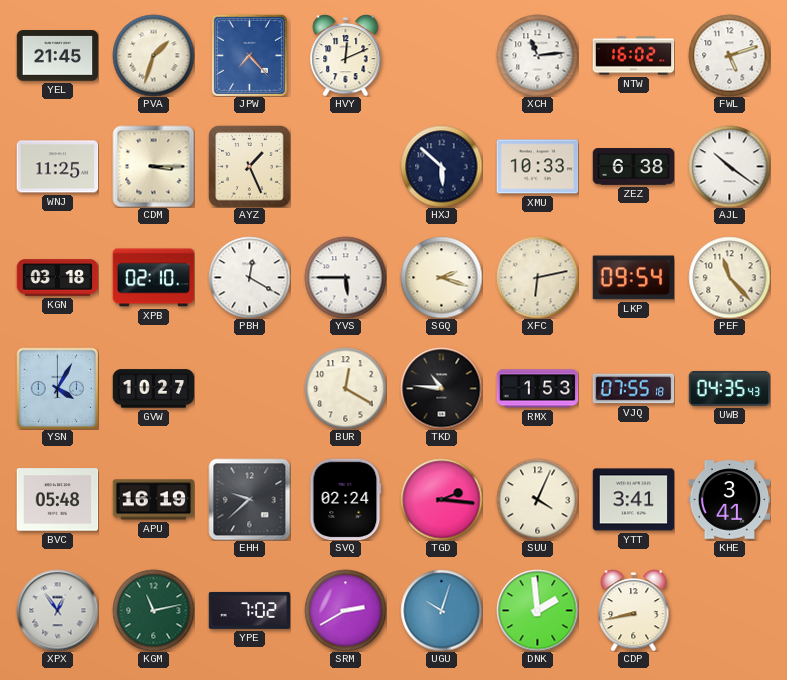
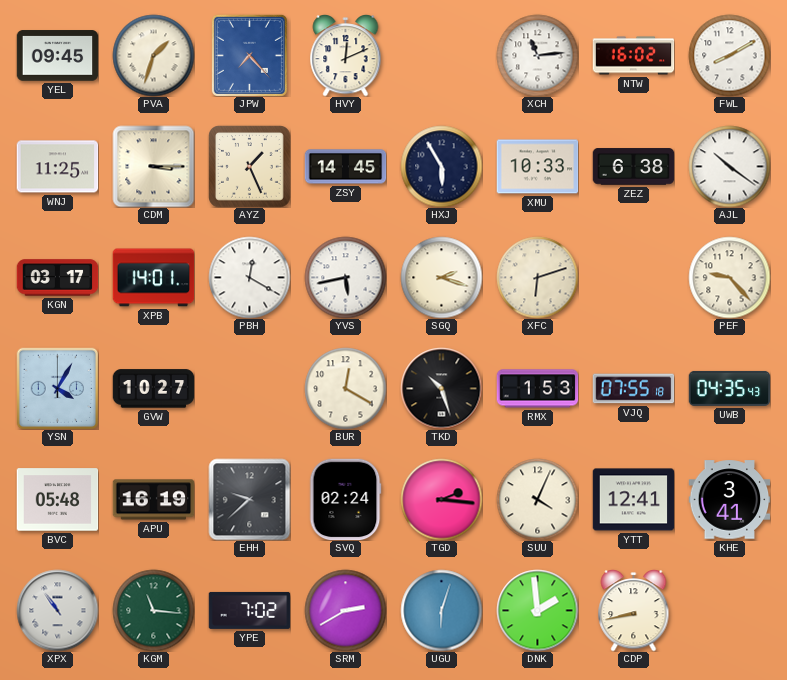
YEL: 21:45 -> 09:45
FWL: 5:12 -> 8:10
ZSY: none -> 14:45
HXJ: 5:52 -> 5:55
KGN: 03:18 -> 03:17
XPB: 02:10 -> 14:01
YVS: 5:45 -> 5:43
XFC: 6:13 -> 6:12
LKP: 09:54 -> none
PEF: 11:23 -> 9:23
TKD: 10:46 -> 10:27
YTT: 3:41 -> 12:41
XPX: 12:54 -> 10:54
KGM: 11:13 -> 11:16
UGU: 10:03 -> 6:03
